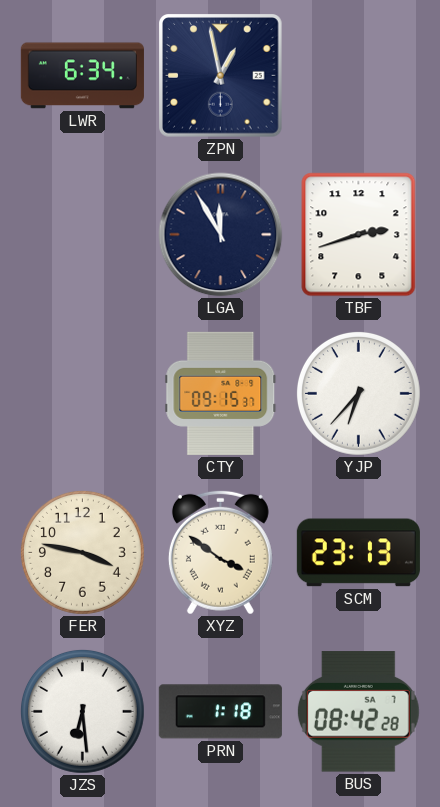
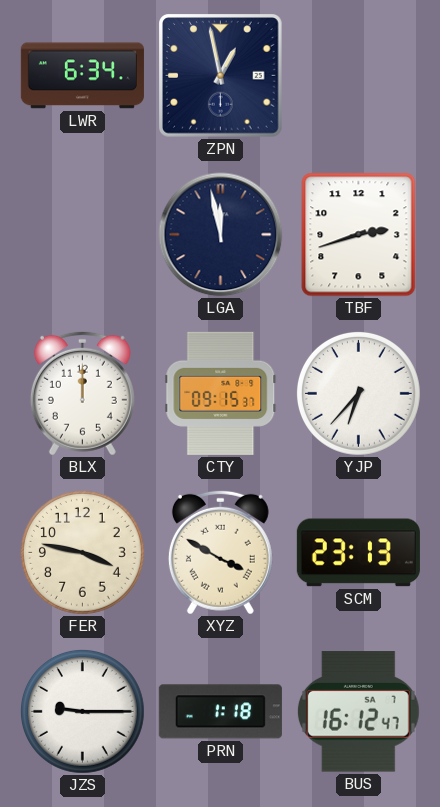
LGA: 11:55 -> 11:58
BLX: none -> 12:00
XYZ: 3:51 -> 3:50
JZS: 6:29 -> 9:15
BUS: 08:42 -> 16:12
